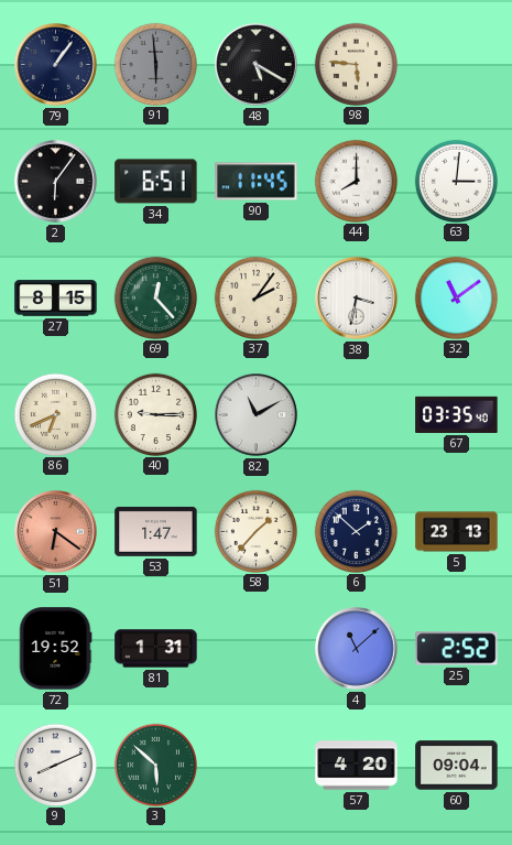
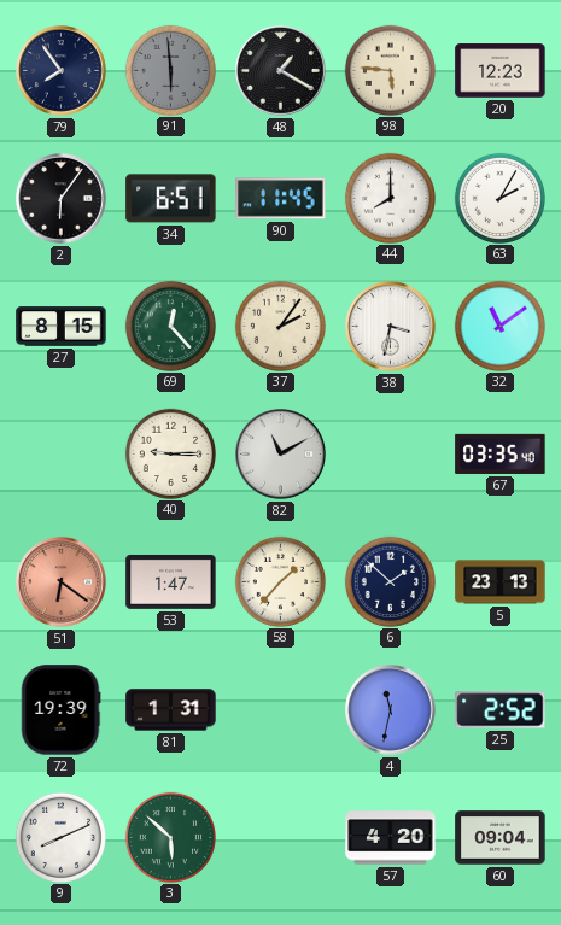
79: 1:06 -> 7:54
48: 5:20 -> 1:20
20: none -> 12:23
63: 3:01 -> 2:05
86: 6:41 -> none
72: 19:52 -> 19:39
4: 11:08 -> 11:32
